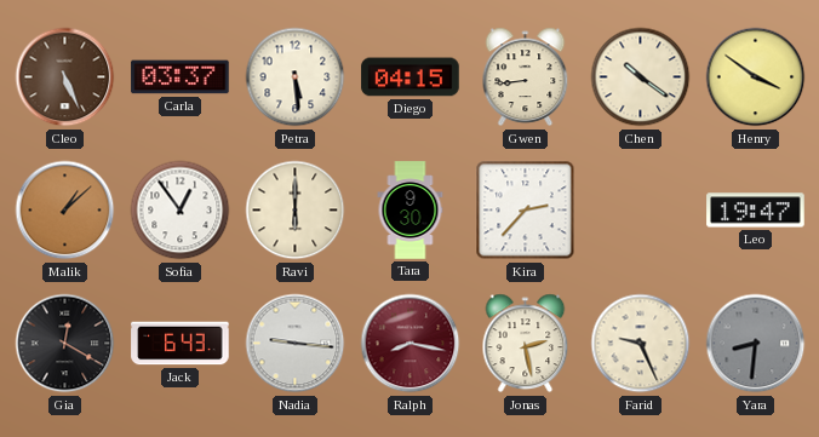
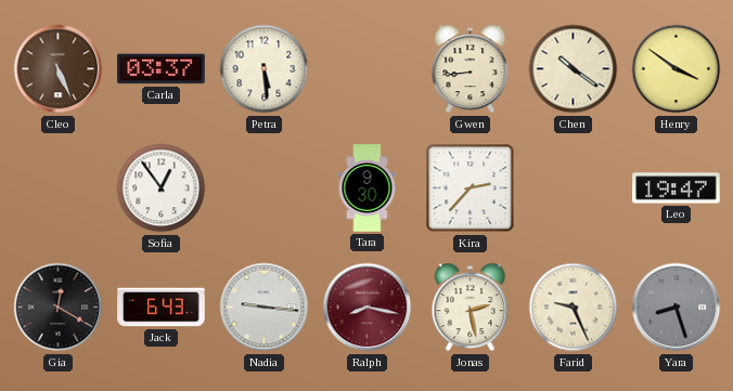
Diego: 04:15 -> none
Malik: 1:08 -> none
Ravi: 6:00 -> none
Yara: 8:31 -> 8:27
